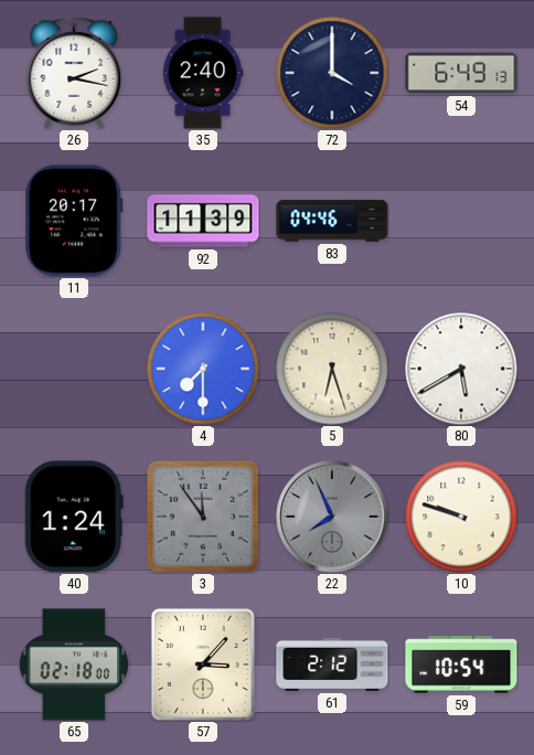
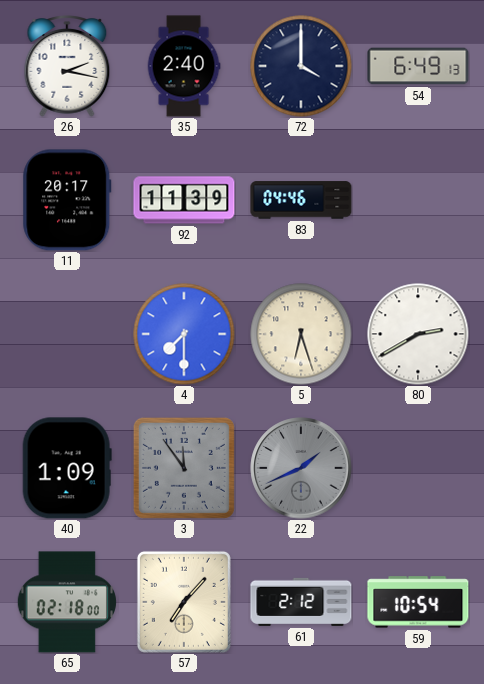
80: 5:40 -> 2:40
40: 1:24 -> 1:09
22: 7:56 -> 1:41
10: 9:48 -> none
57: 3:07 -> 7:07
